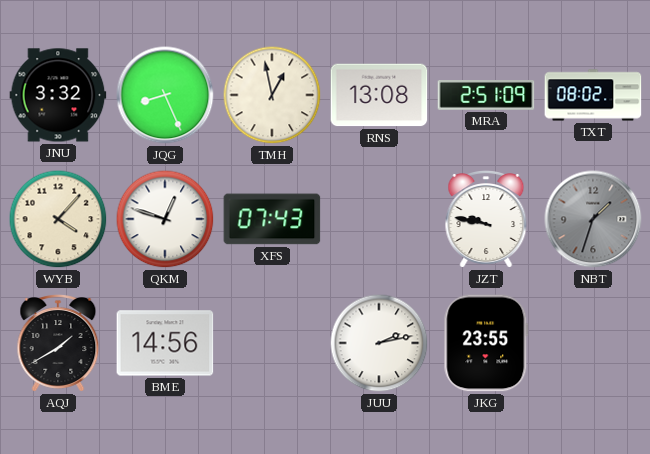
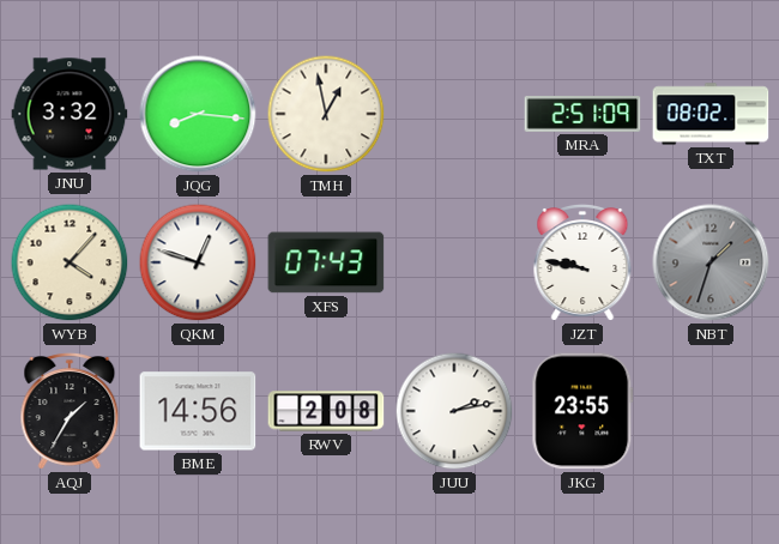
JQG: 8:26 -> 8:16
RNS: 13:08 -> none
AQJ: 1:40 -> 1:35
RWV: none -> 2:08
